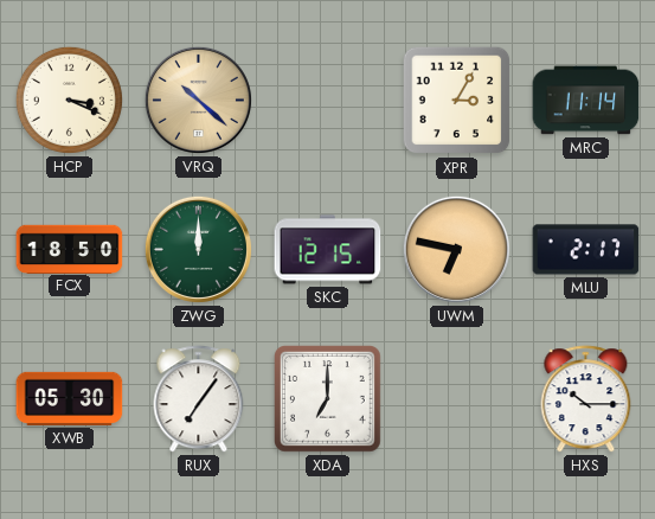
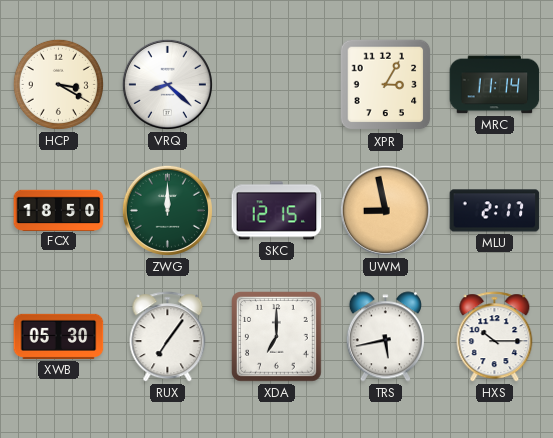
HCP: 3:19 -> 3:20
VRQ: 10:22 -> 8:22
VRQ dial: champagne -> white
UWM: 6:47 -> 8:58
TRS: none -> 5:43
